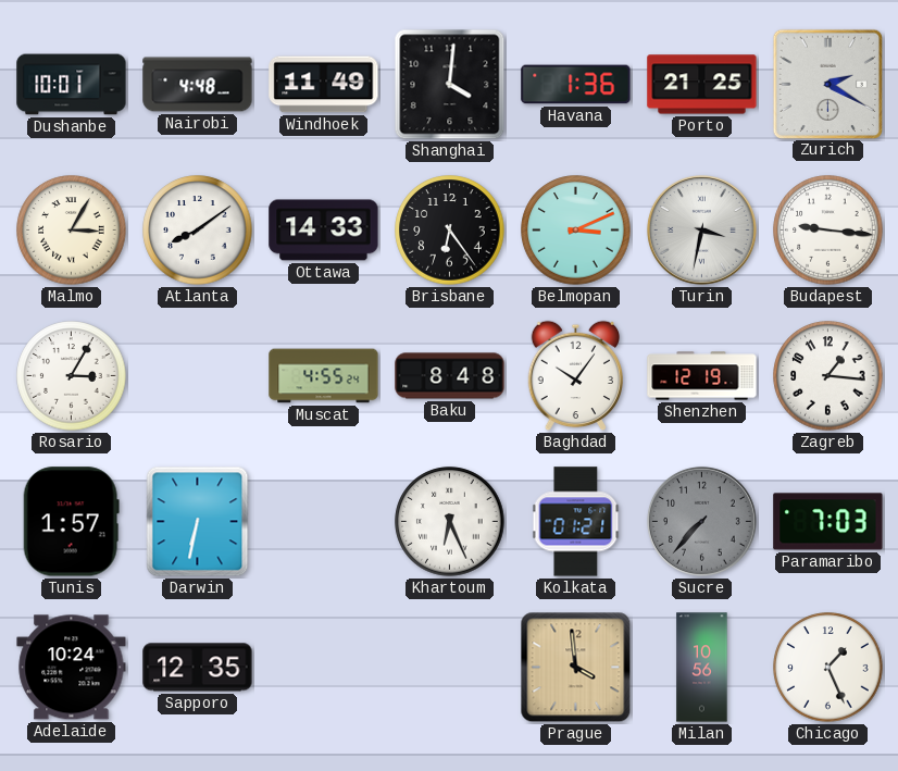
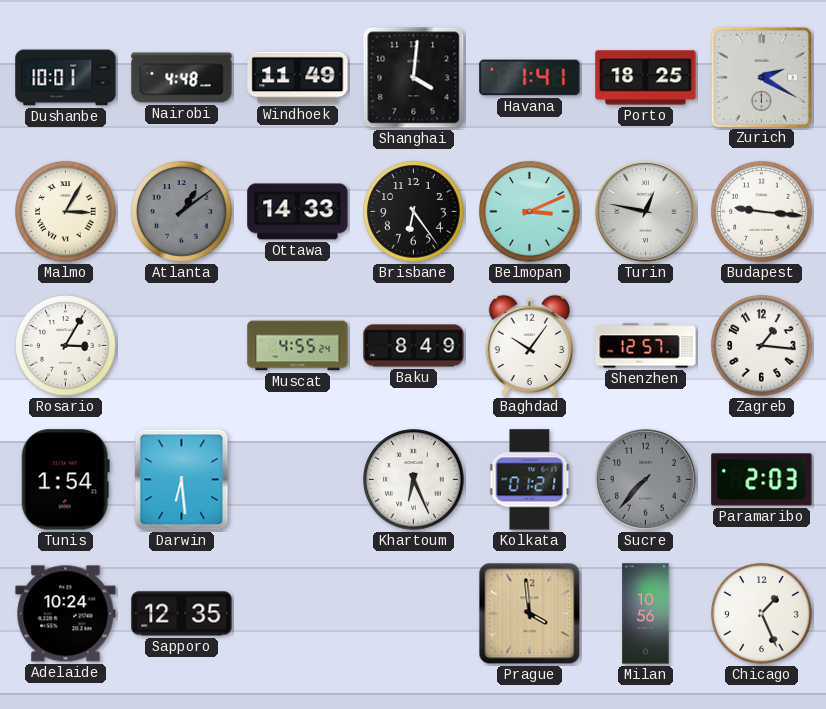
Havana: 1:36 -> 1:41
Porto: 21:25 -> 18:25
Atlanta: 8:09 -> 1:09
Atlanta dial: white -> grey
Turin: 3:32 -> 12:47
Baku: 8:48 -> 8:49
Shenzhen: 12:19 -> 12:57
Tunis: 1:57 -> 1:54
Darwin: 6:32 -> 6:29
Paramaribo: 7:03 -> 2:03
